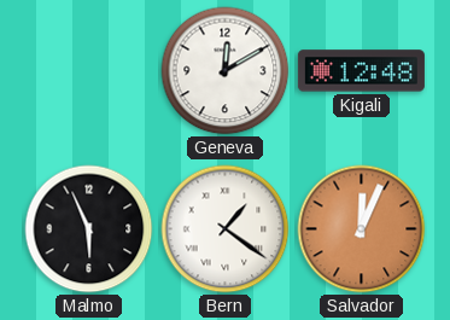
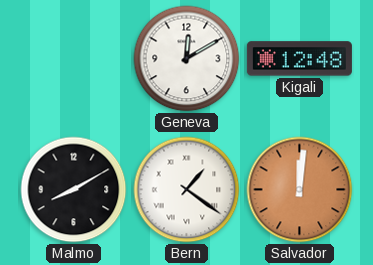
Malmo: 5:56 -> 8:10
Salvador: 12:04 -> 12:01
